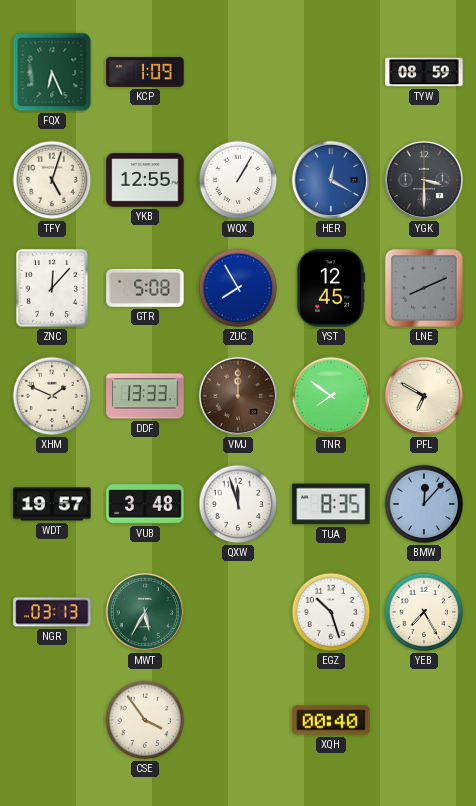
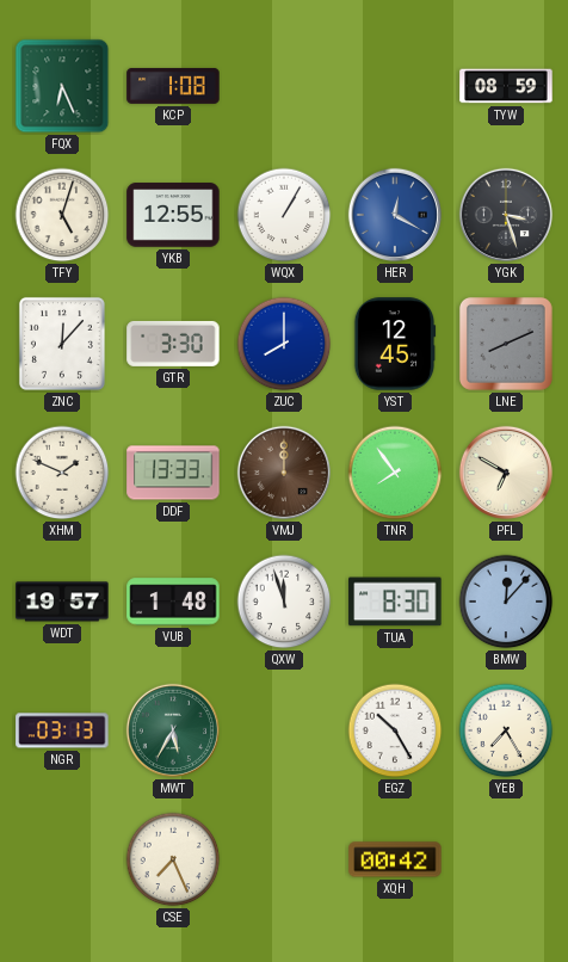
KCP: 1:09 -> 1:08
YGK: 3:30 -> 3:27
GTR: 5:08 -> 3:30
ZUC: 7:55 -> 8:00
TNR: 7:51 -> 7:54
VUB: 3:48 -> 1:48
TUA: 8:35 -> 8:30
EGZ: 10:27 -> 10:25
CSE: 3:54 -> 7:26
XQH: 00:40 -> 00:42
